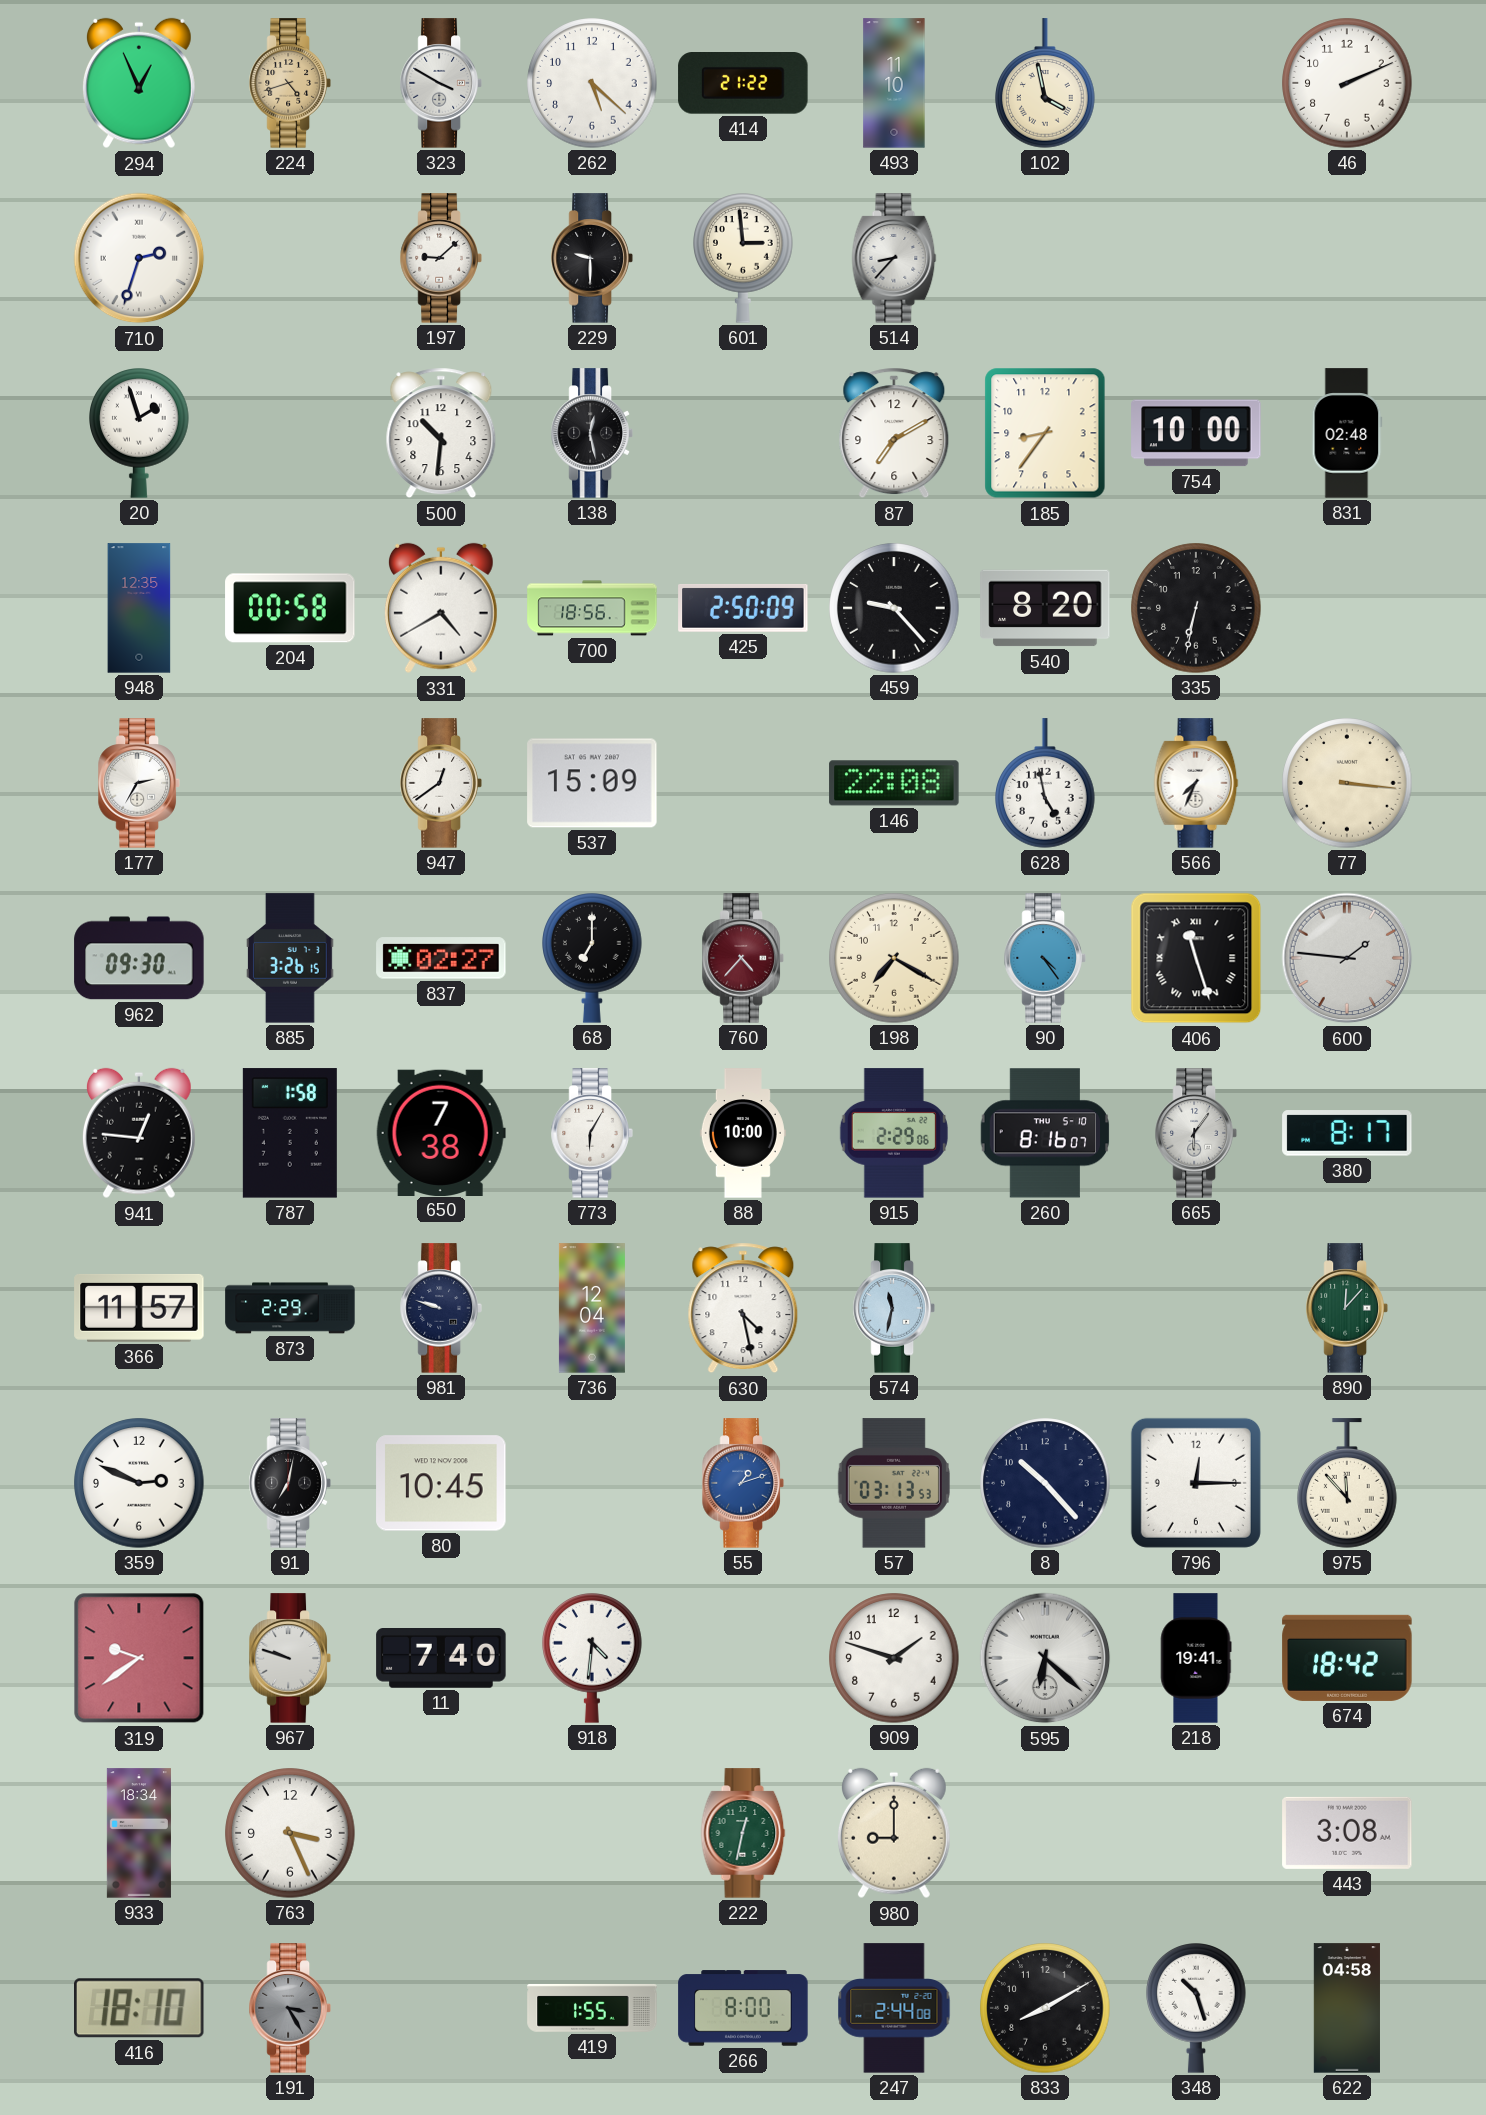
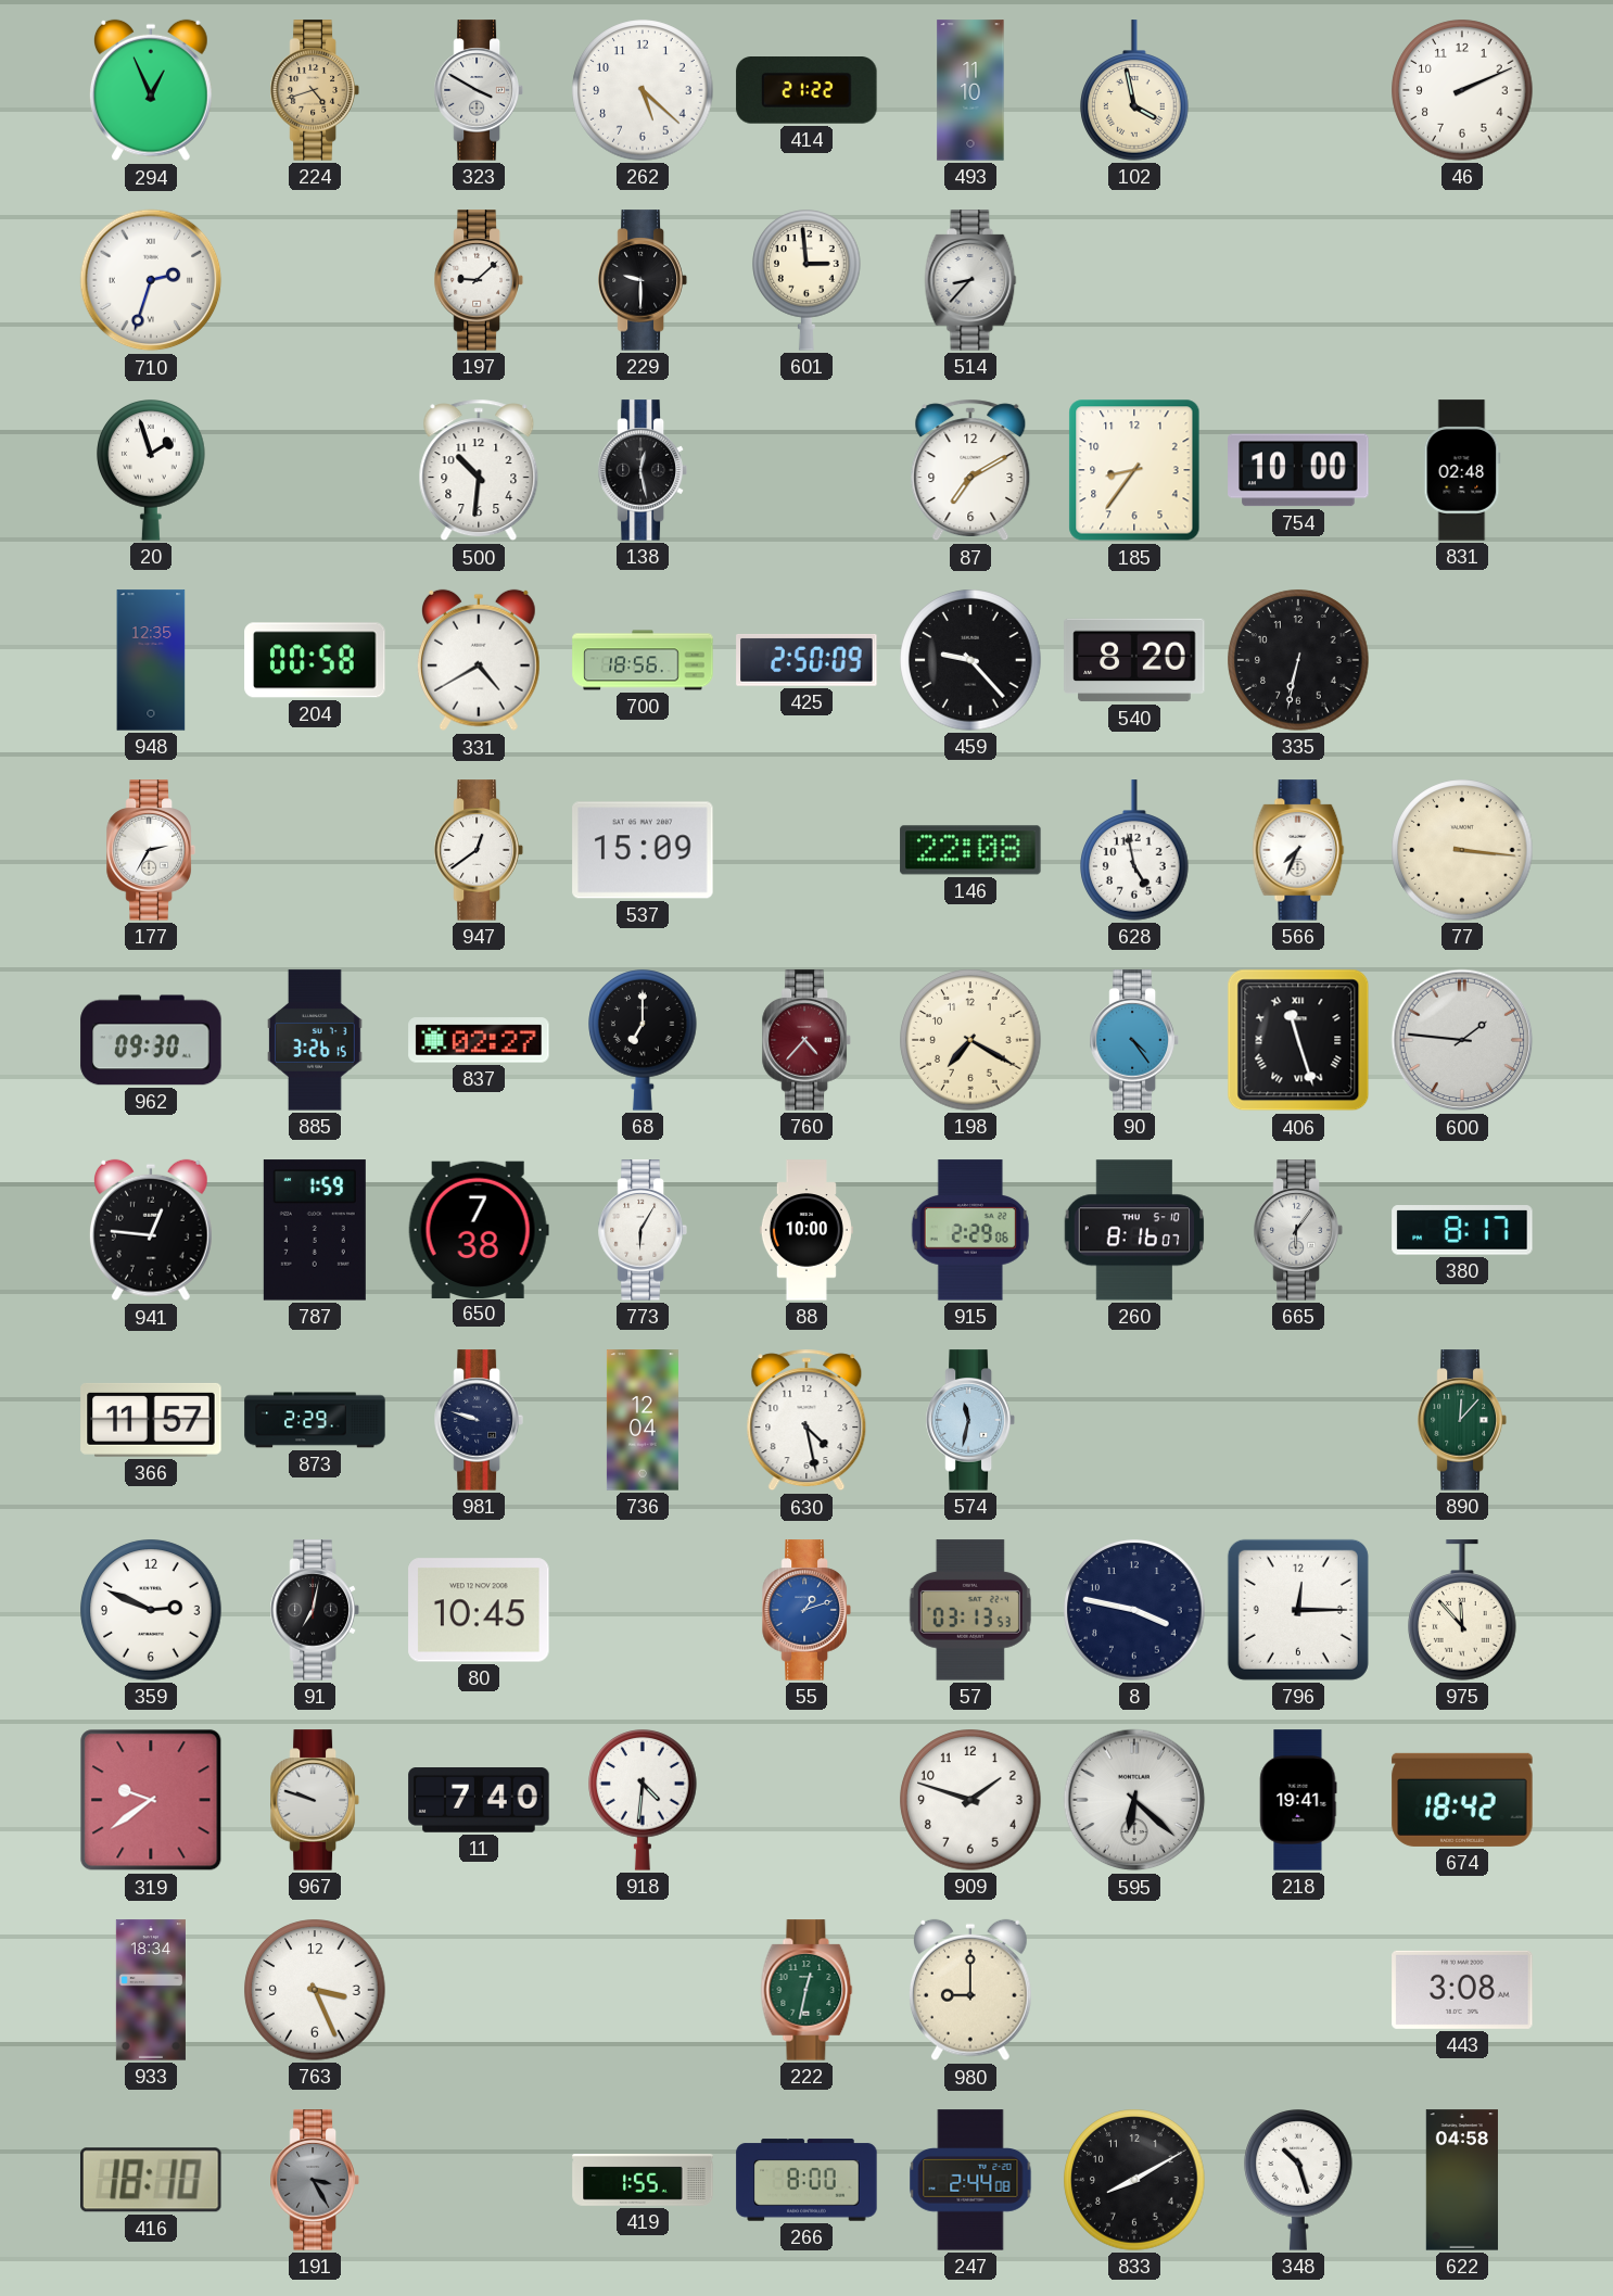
787: 1:58 -> 1:59
8: 10:23 -> 3:47
